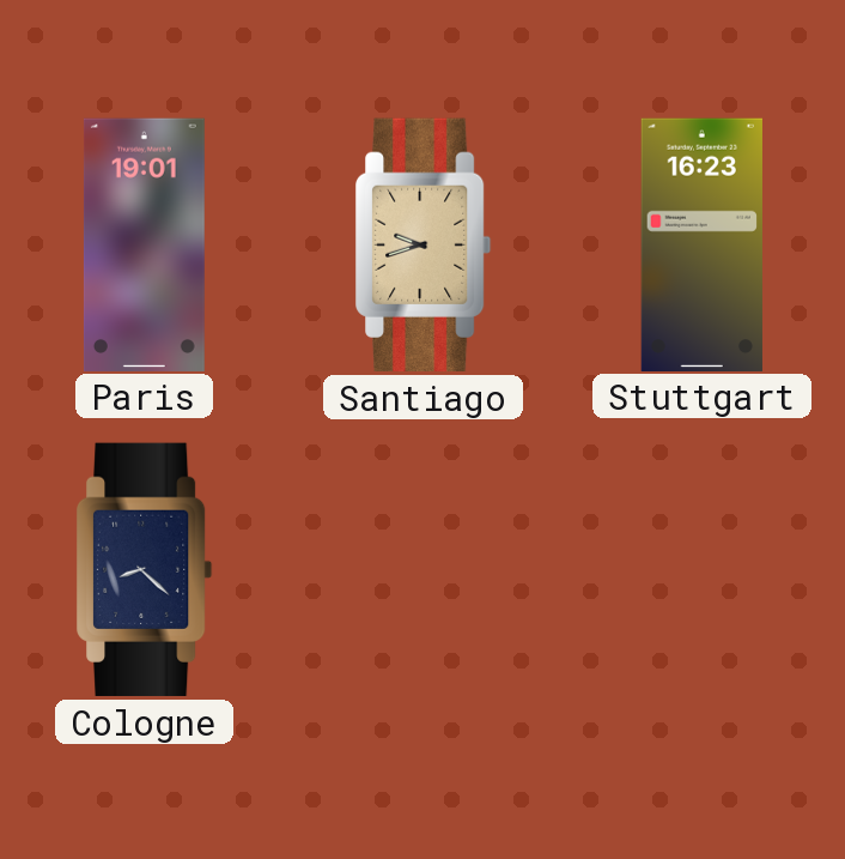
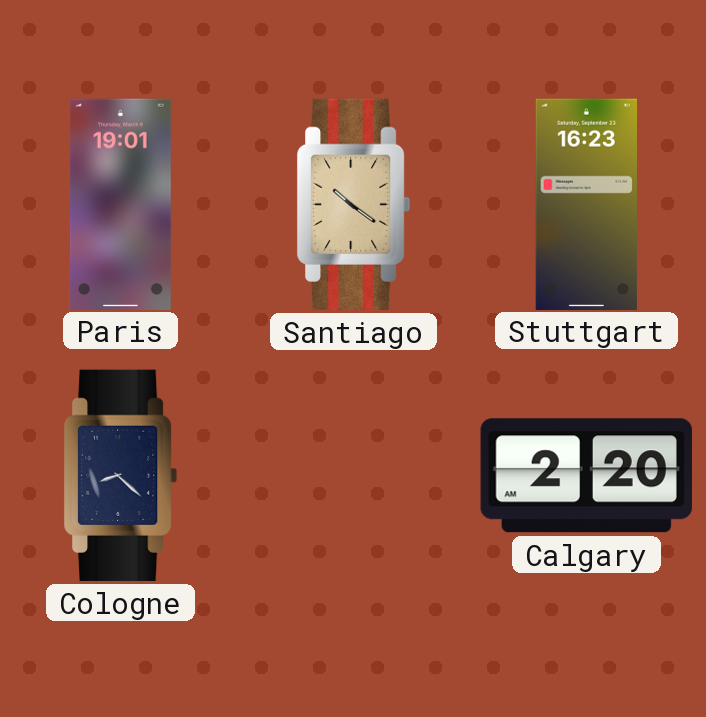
Santiago: 9:42 -> 10:21
Calgary: none -> 2:20
